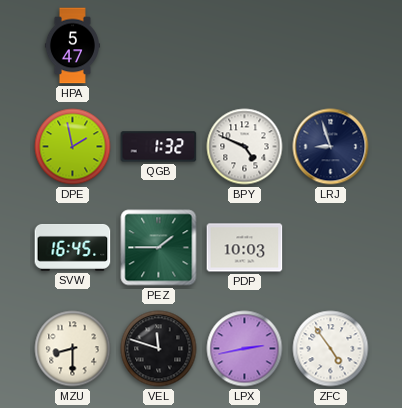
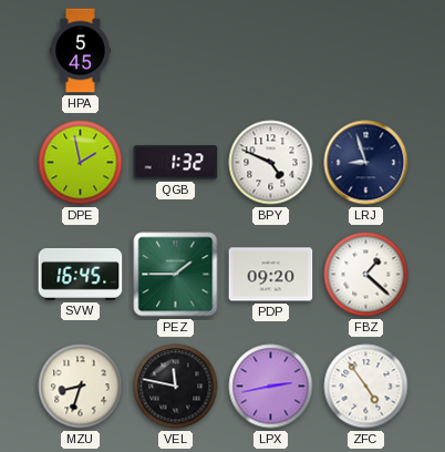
HPA: 5:47 -> 5:45
PDP: 10:03 -> 09:20
FBZ: none -> 1:22
MZU: 8:30 -> 8:33
VEL: 11:48 -> 11:47
